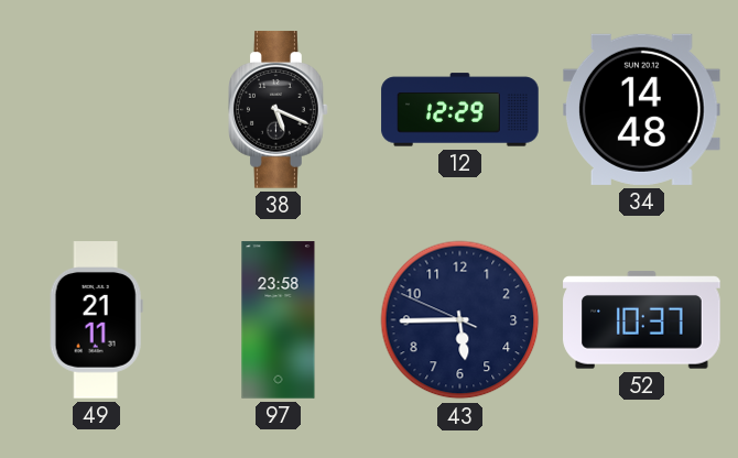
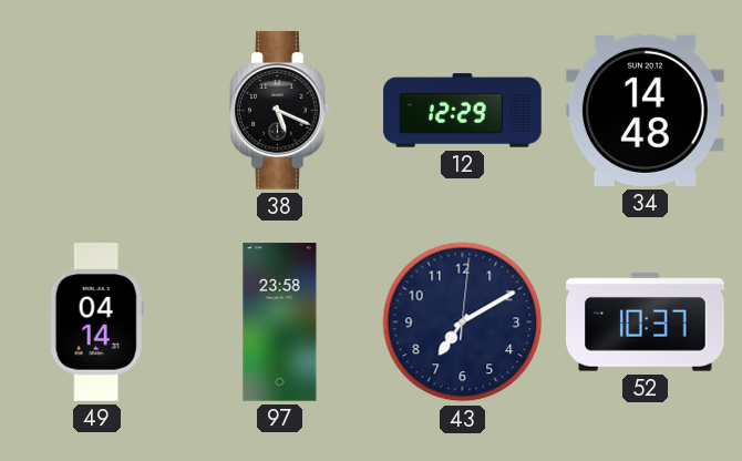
49: 21:11 -> 04:14
43: 5:44 -> 7:10
